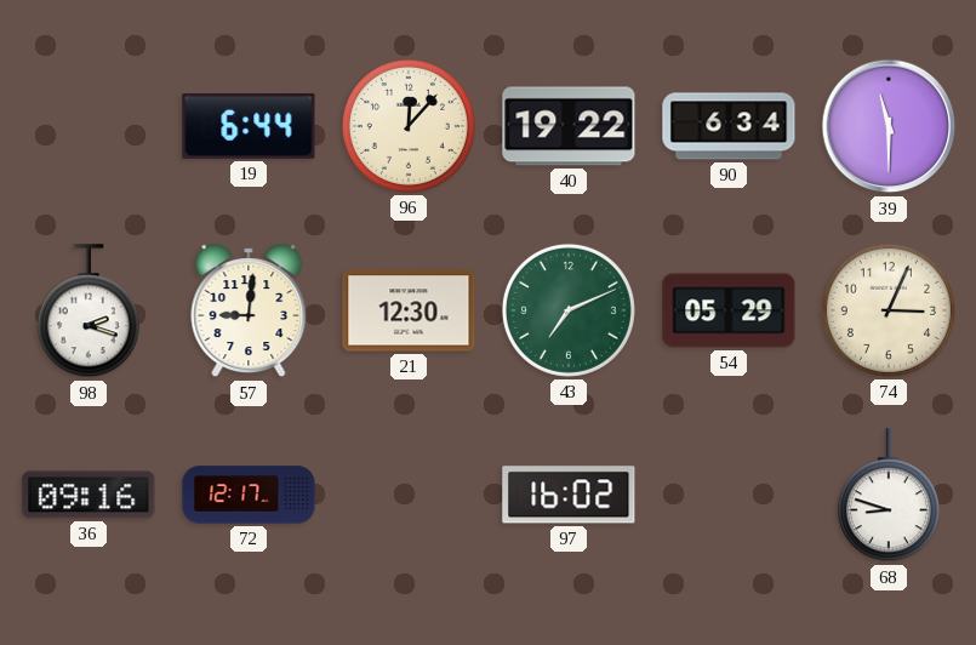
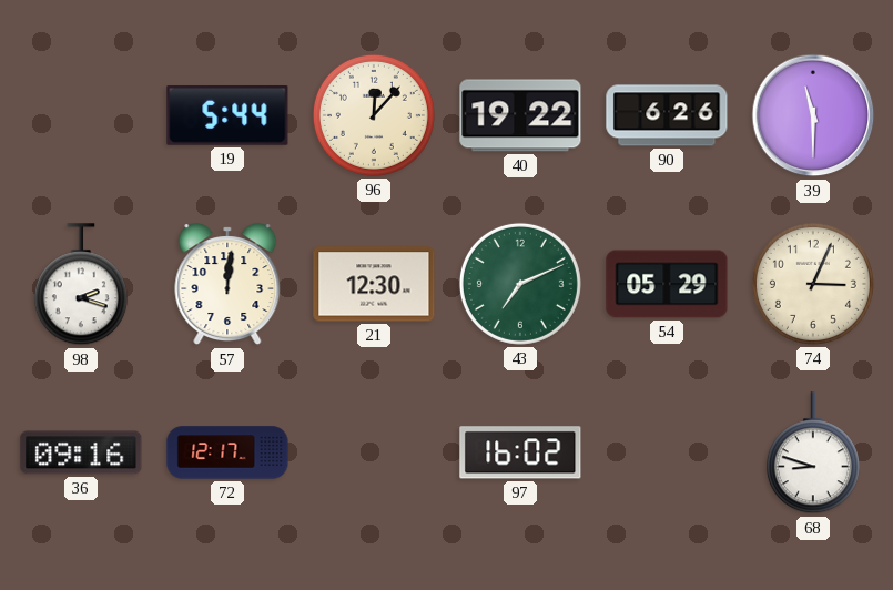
19: 6:44 -> 5:44
90: 6:34 -> 6:26
57: 9:01 -> 12:01
